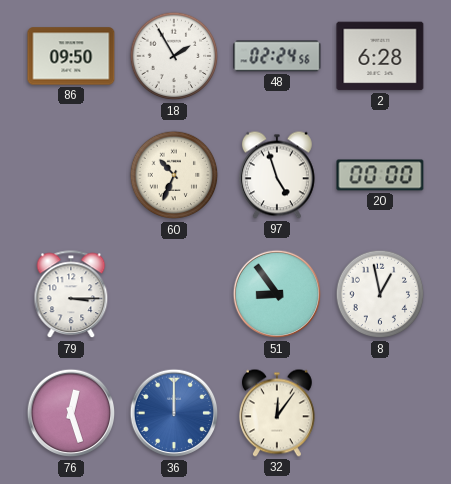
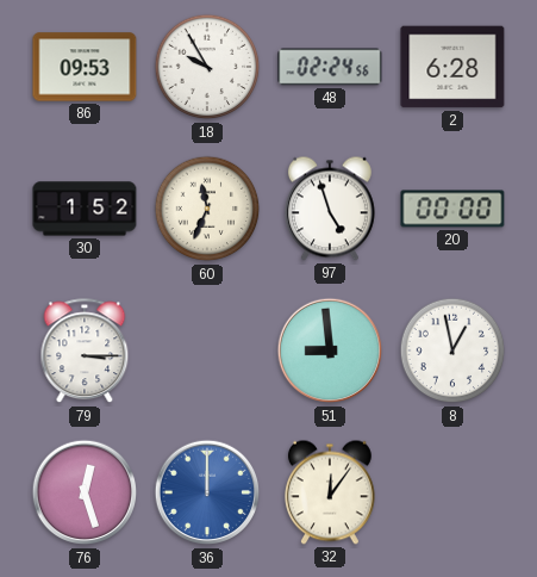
86: 09:50 -> 09:53
18: 1:55 -> 9:55
30: none -> 1:52
60: 10:34 -> 11:34
51: 8:54 -> 8:59
